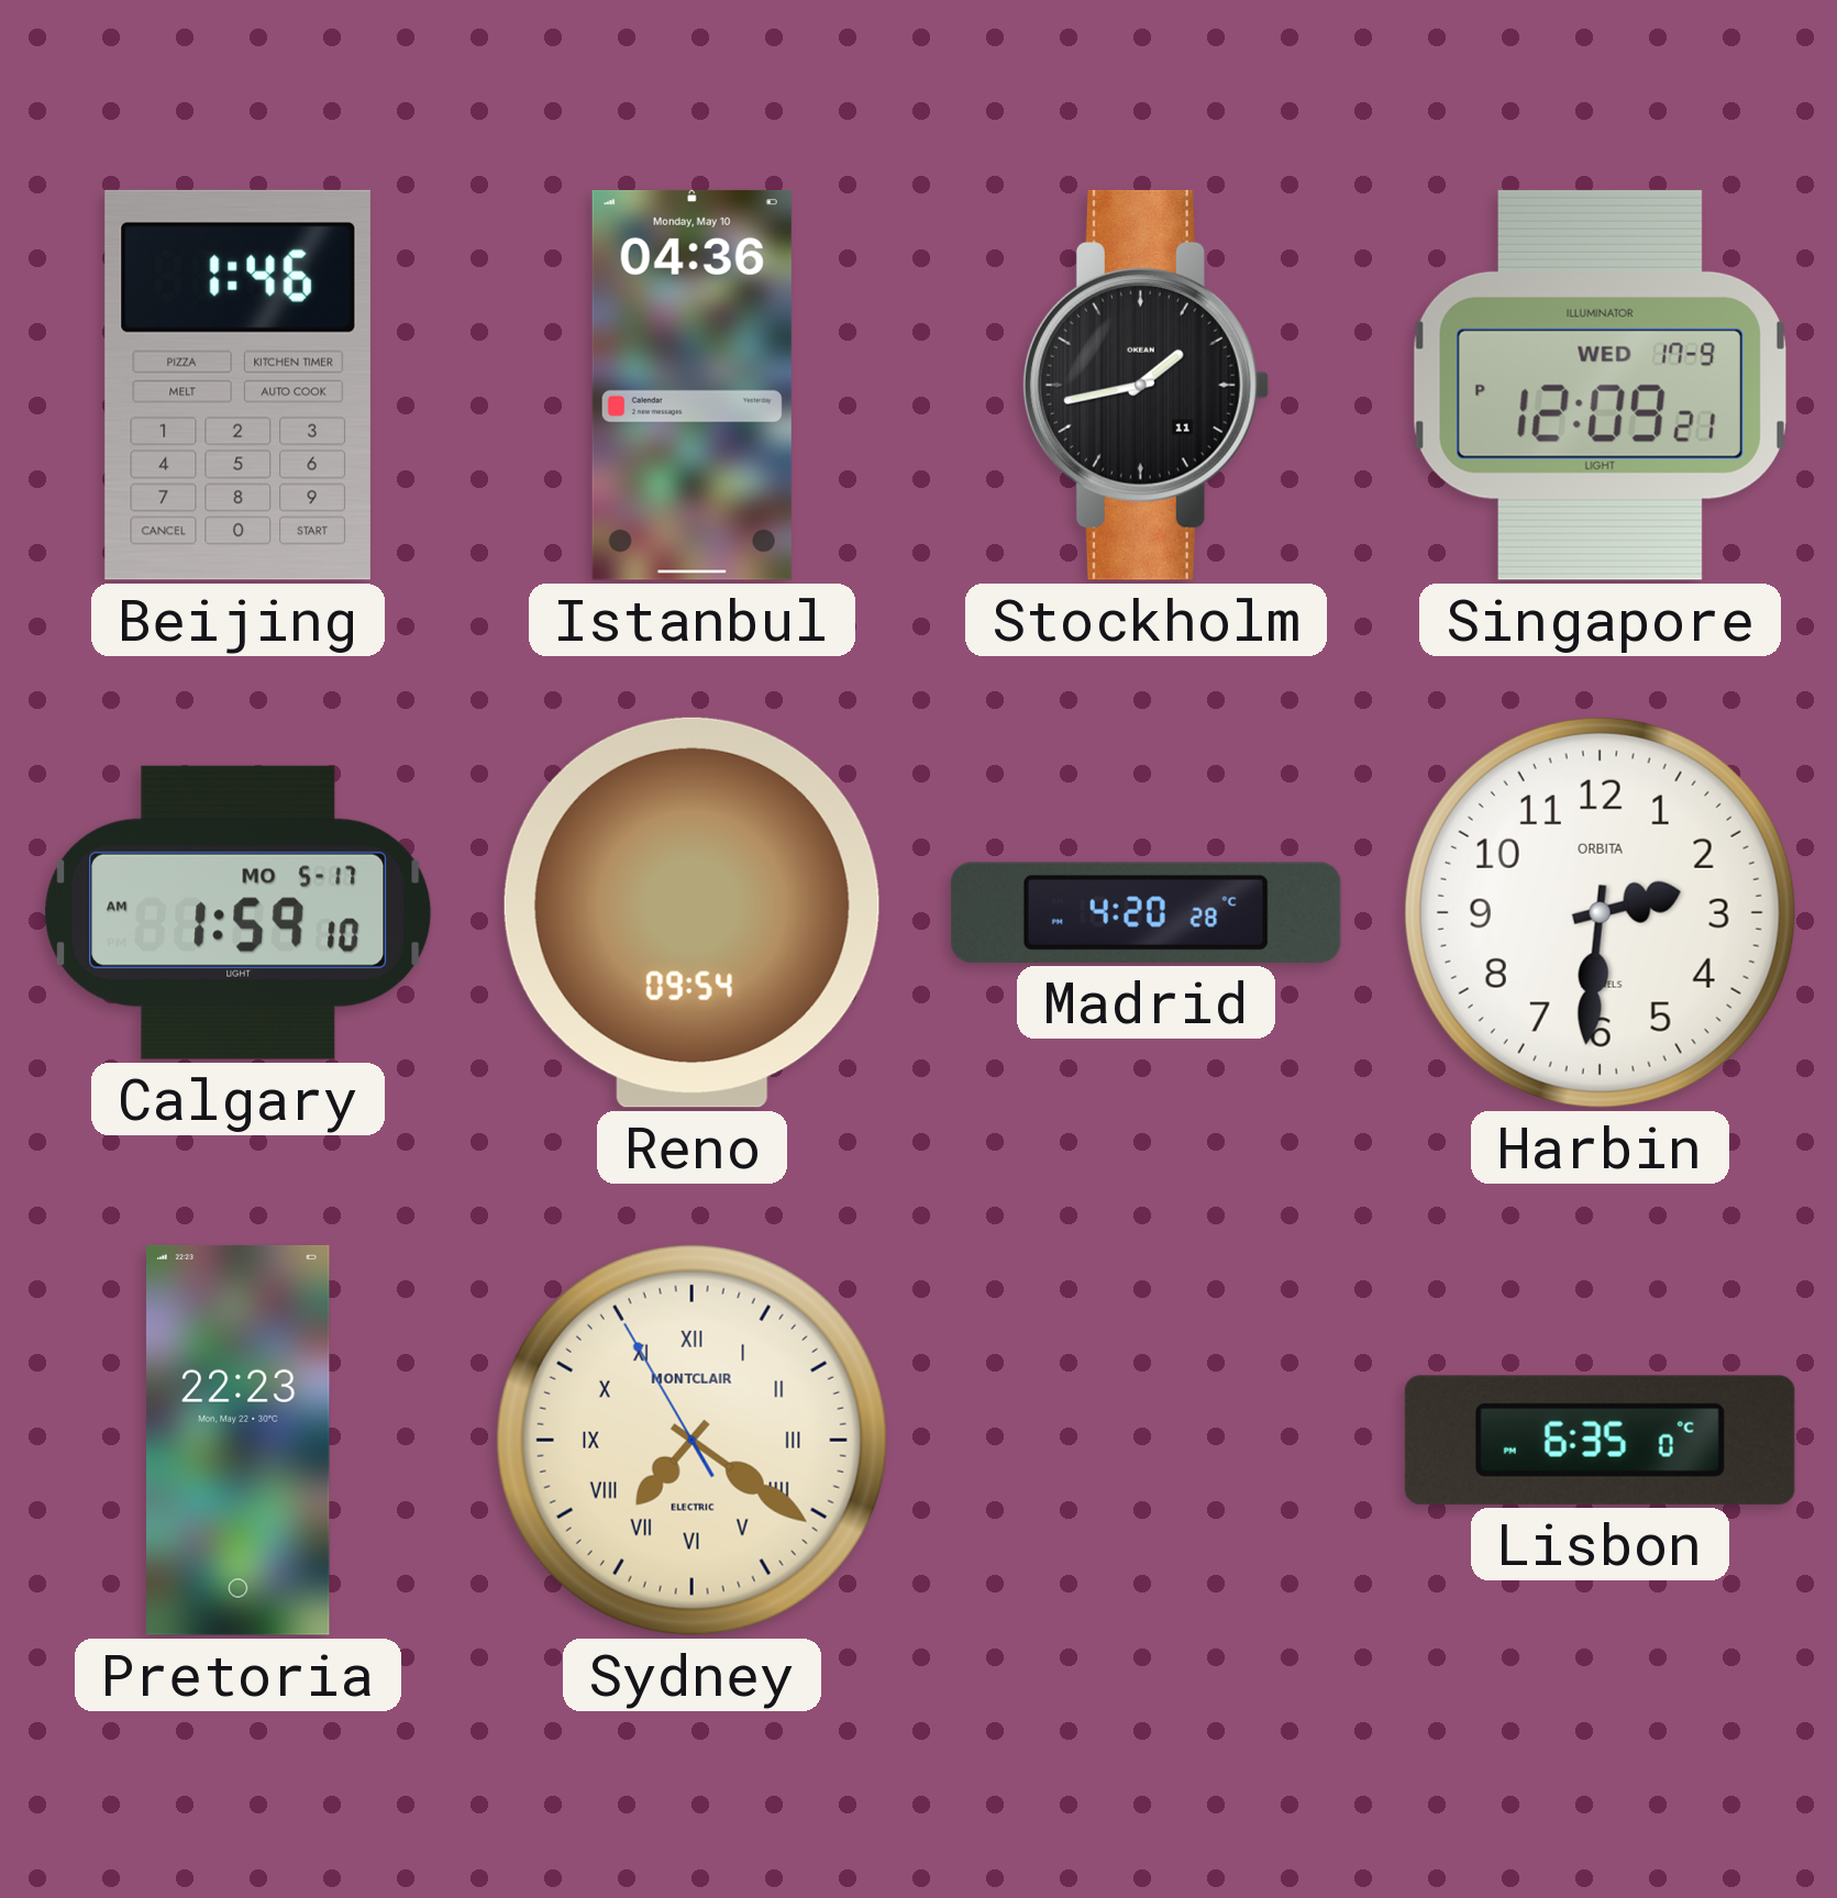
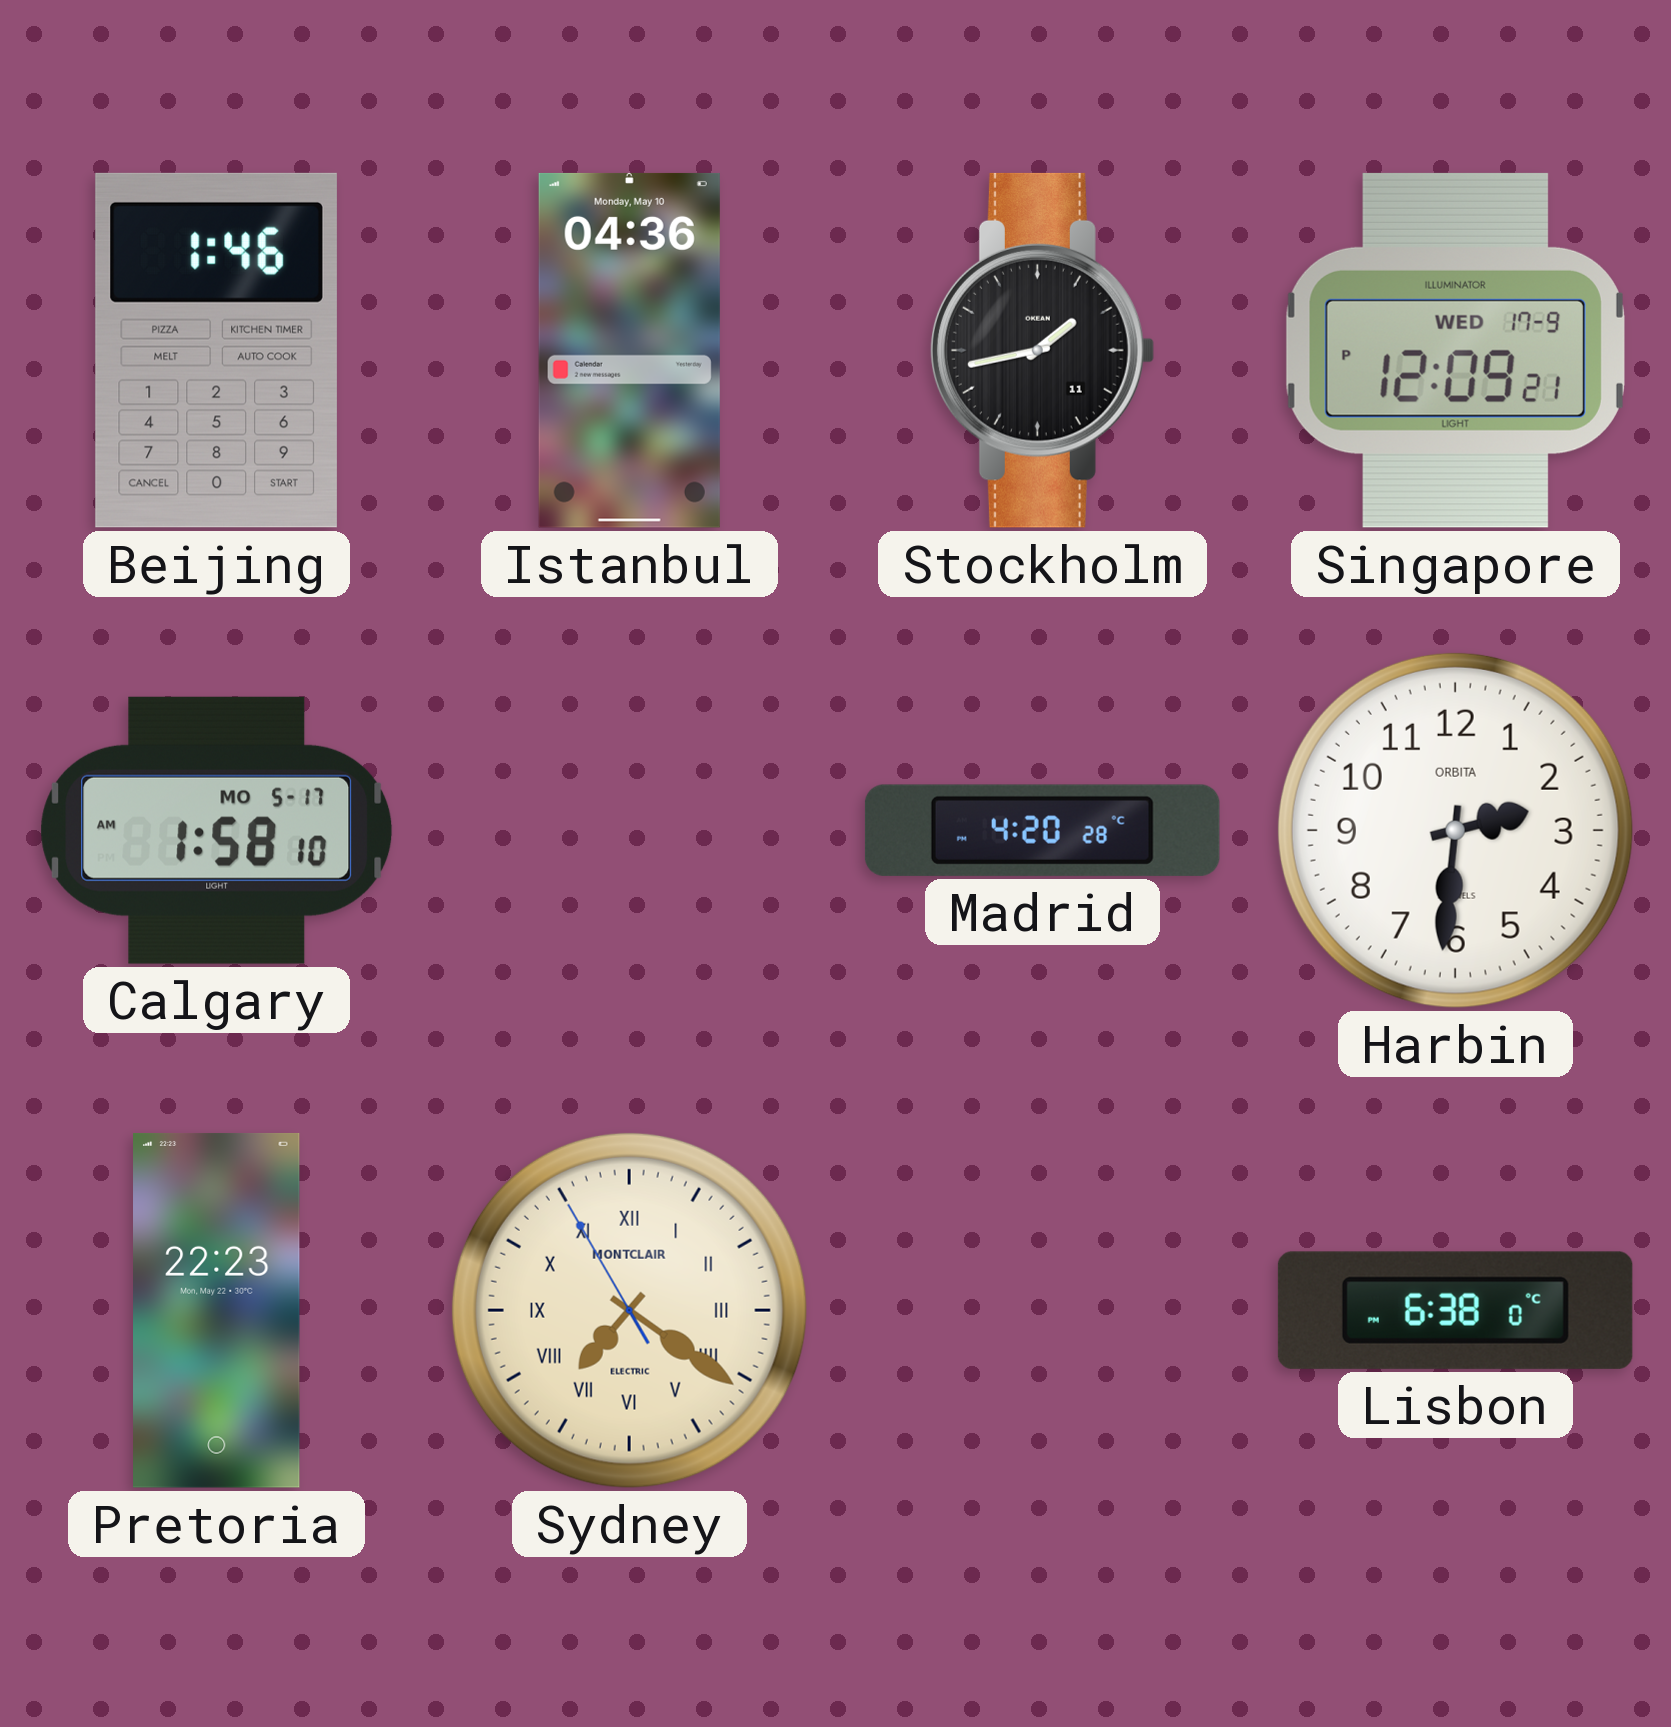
Calgary: 1:59 -> 1:58
Reno: 09:54 -> none
Lisbon: 6:35 -> 6:38
